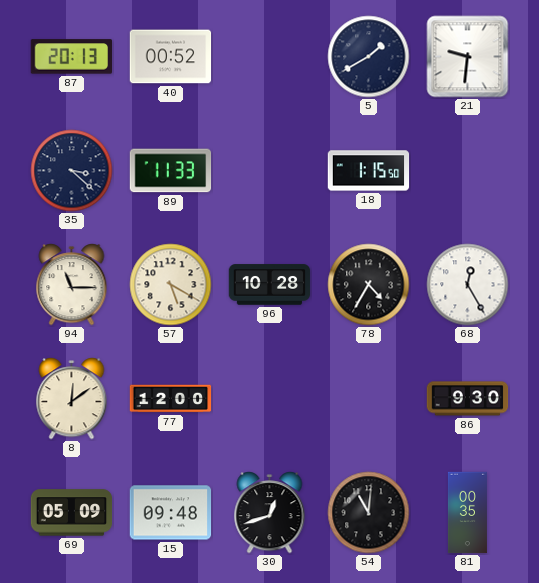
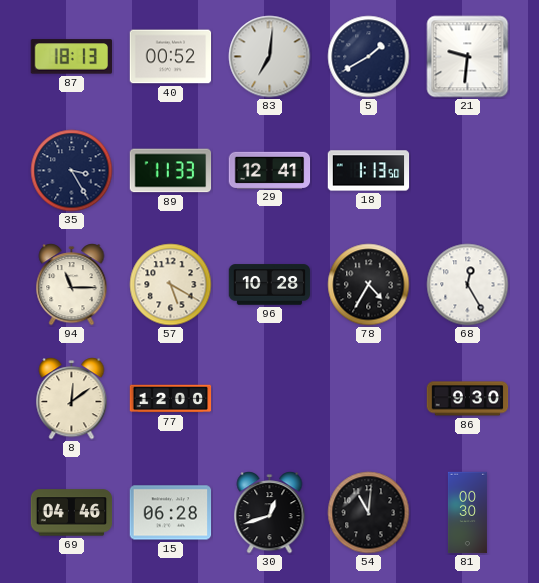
87: 20:13 -> 18:13
83: none -> 7:01
35: 3:22 -> 3:25
29: none -> 12:41
18: 1:15 -> 1:13
69: 05:09 -> 04:46
15: 09:48 -> 06:28
81: 00:35 -> 00:30
